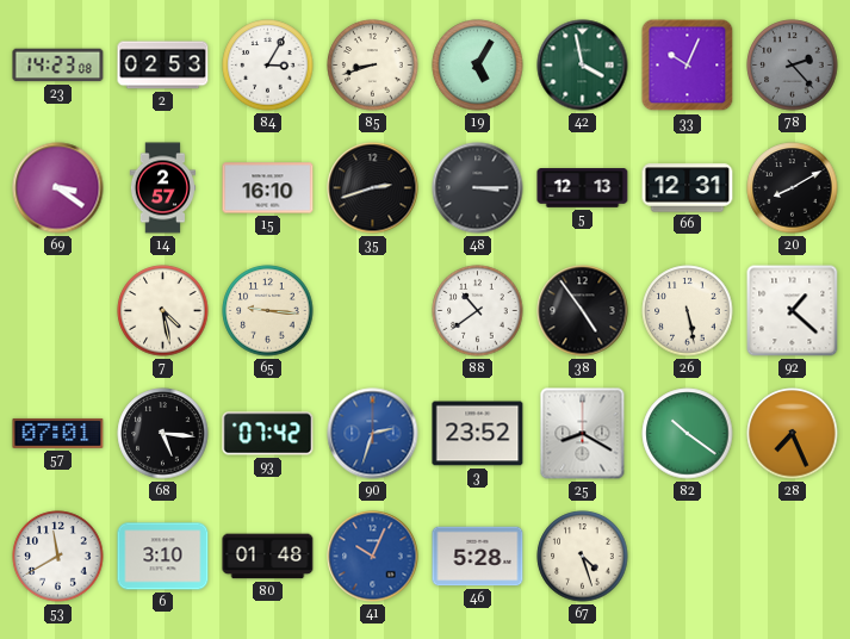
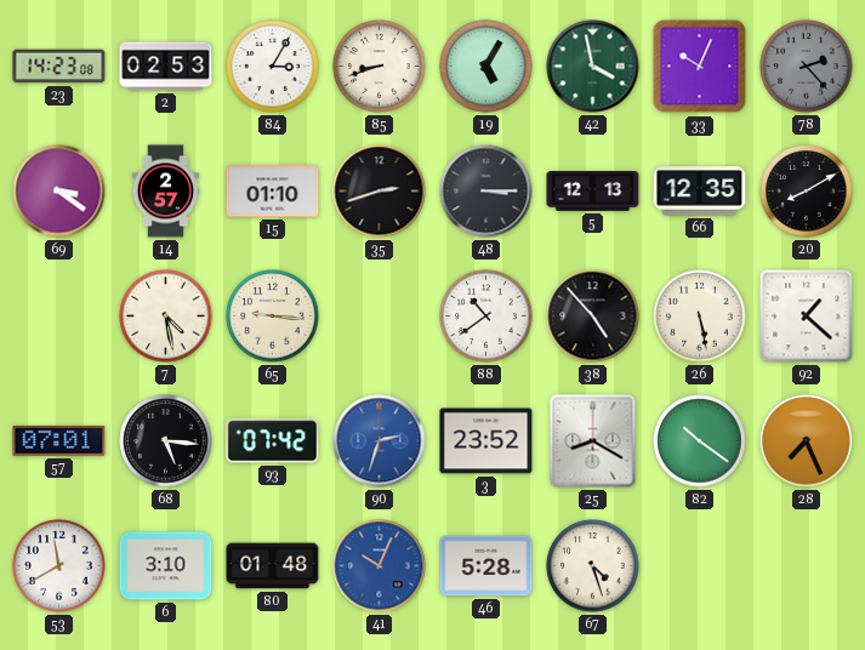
15: 16:10 -> 01:10
66: 12:31 -> 12:35
38: 4:54 -> 4:53
